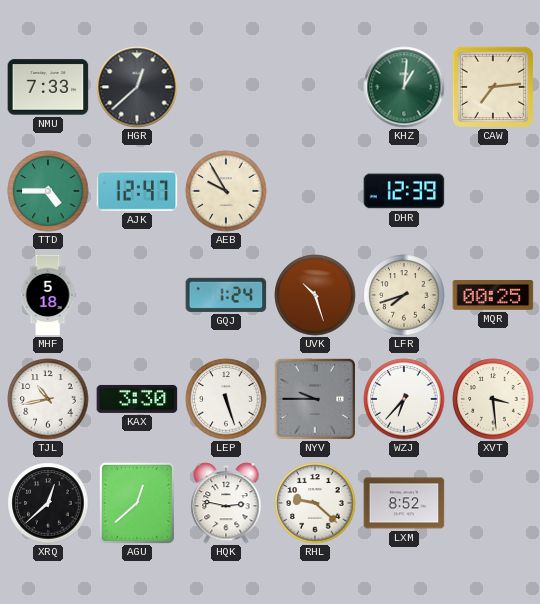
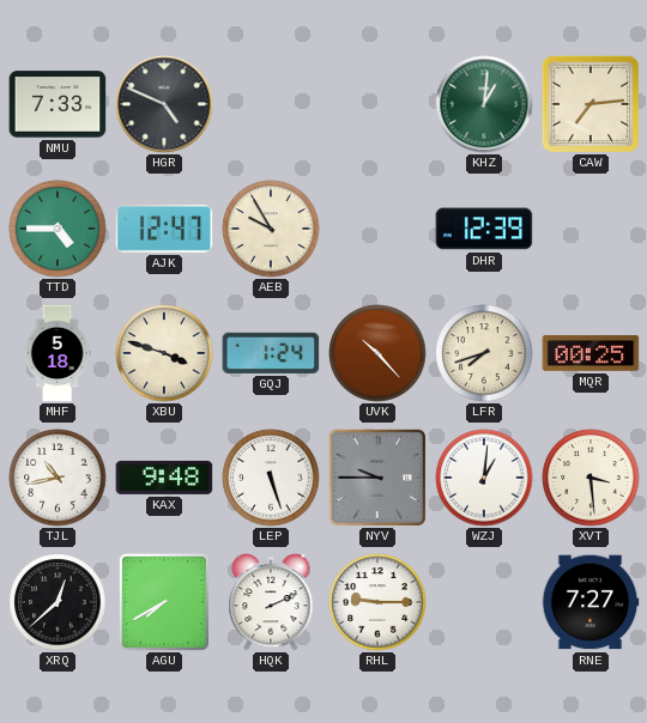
HGR: 12:38 -> 4:49
XBU: none -> 3:48
UVK: 10:27 -> 10:23
KAX: 3:30 -> 9:48
WZJ: 6:37 -> 1:01
AGU: 12:38 -> 7:40
HQK: 2:47 -> 2:11
RHL: 9:22 -> 9:15
LXM: 8:52 -> none
RNE: none -> 7:27
